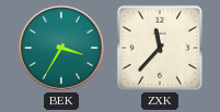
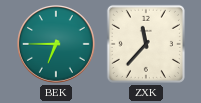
BEK: 3:35 -> 6:45
